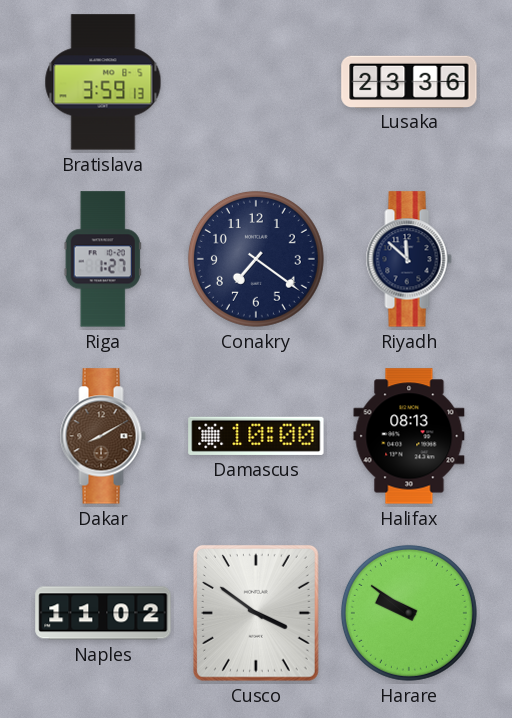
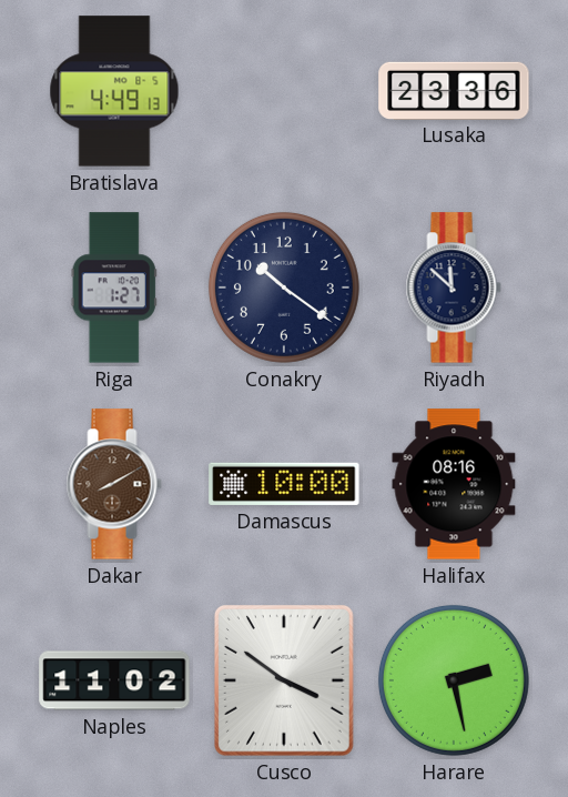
Bratislava: 3:59 -> 4:49
Conakry: 7:21 -> 10:21
Halifax: 08:13 -> 08:16
Harare: 9:51 -> 2:28
